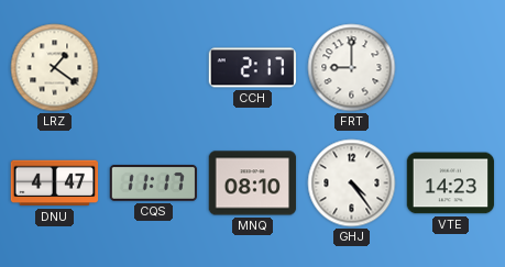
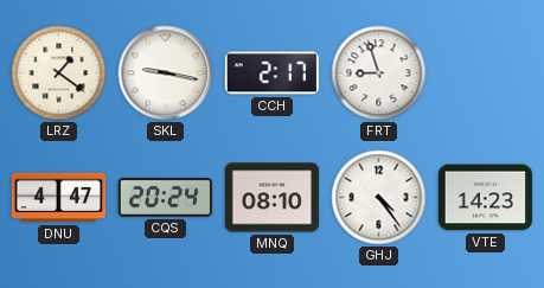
SKL: none -> 9:17
FRT: 9:00 -> 8:57
CQS: 11:17 -> 20:24
